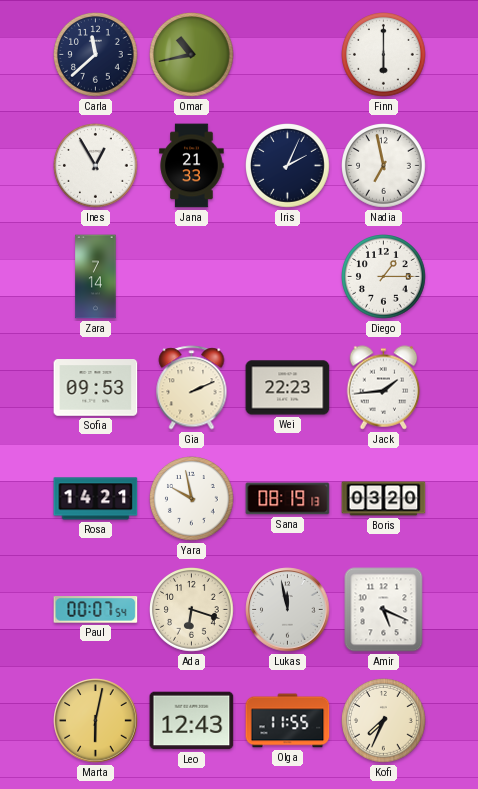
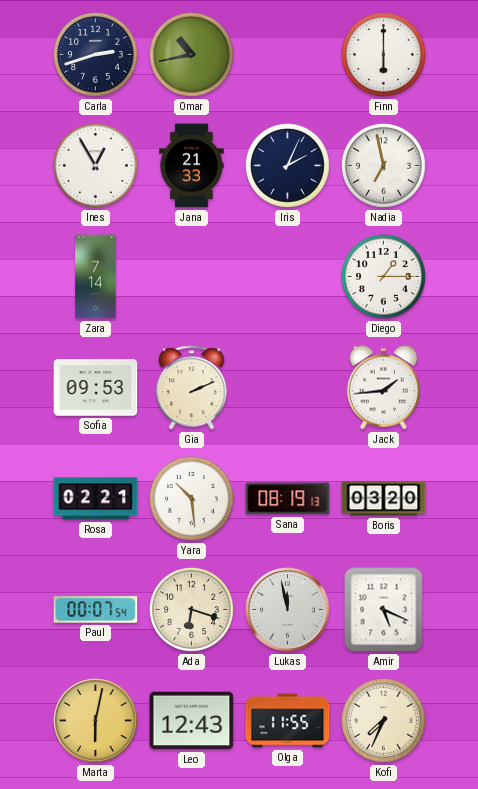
Carla: 11:38 -> 2:42
Wei: 22:23 -> none
Rosa: 14:21 -> 02:21
Yara: 9:58 -> 10:29
